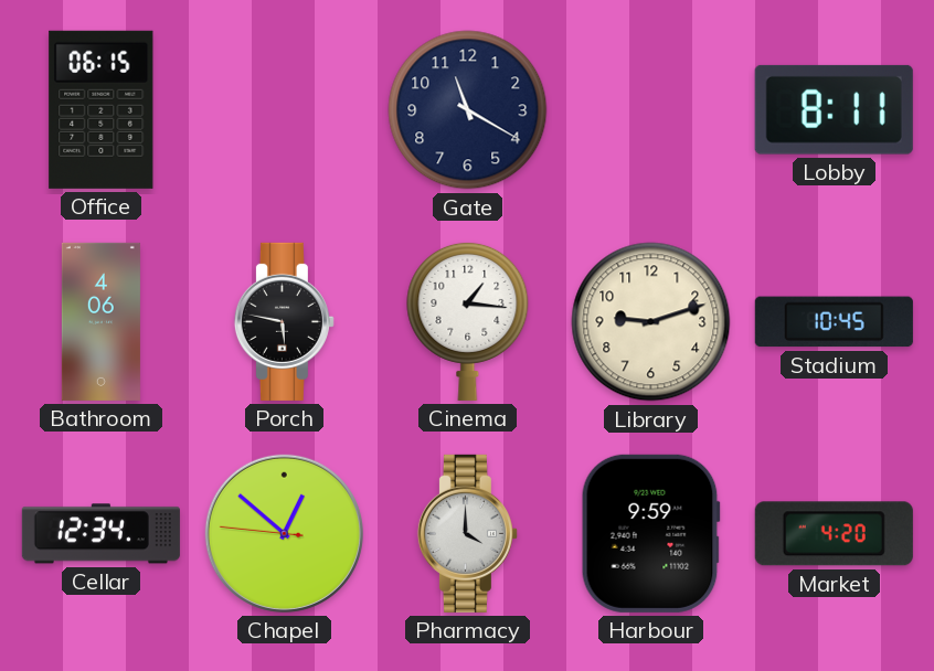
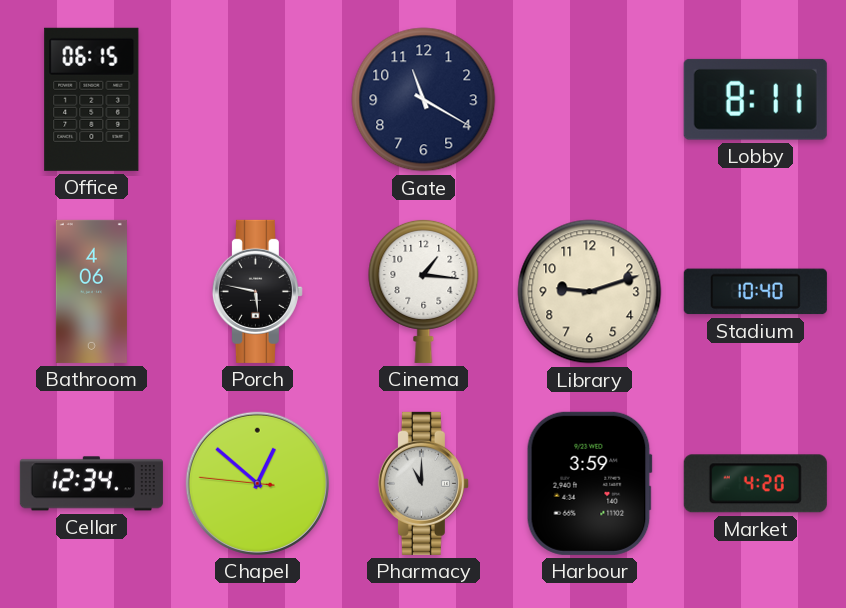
Stadium: 10:45 -> 10:40
Pharmacy: 4:00 -> 11:00
Harbour: 9:59 -> 3:59
